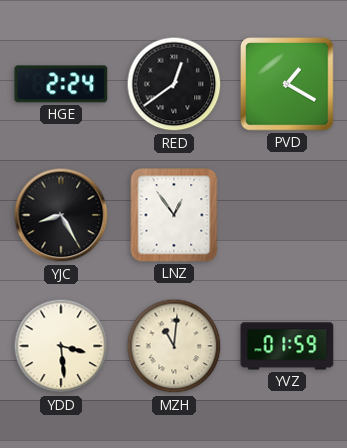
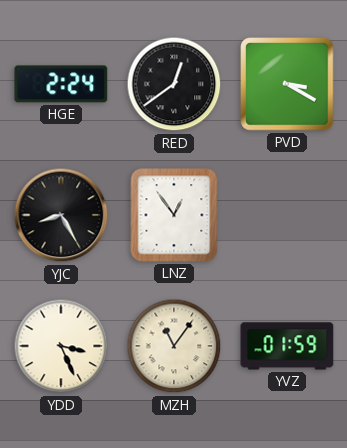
PVD: 1:20 -> 3:20
YDD: 3:29 -> 3:26
MZH: 11:01 -> 11:06
